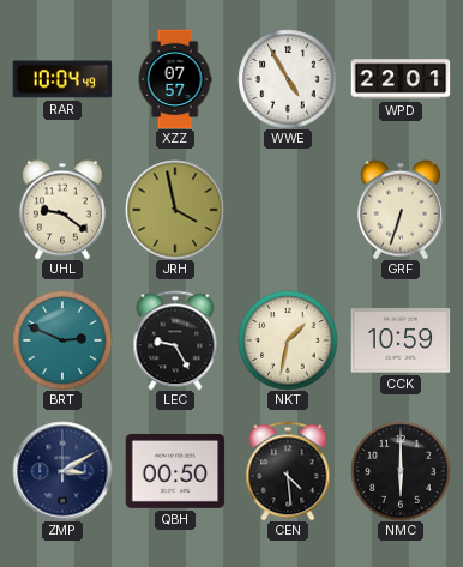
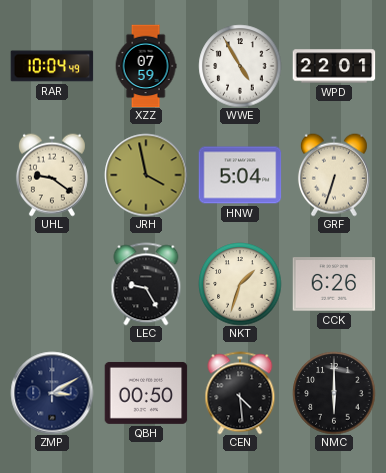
XZZ: 07:57 -> 07:59
HNW: none -> 5:04
BRT: 2:49 -> none
NKT: 1:32 -> 1:33
CCK: 10:59 -> 6:26
